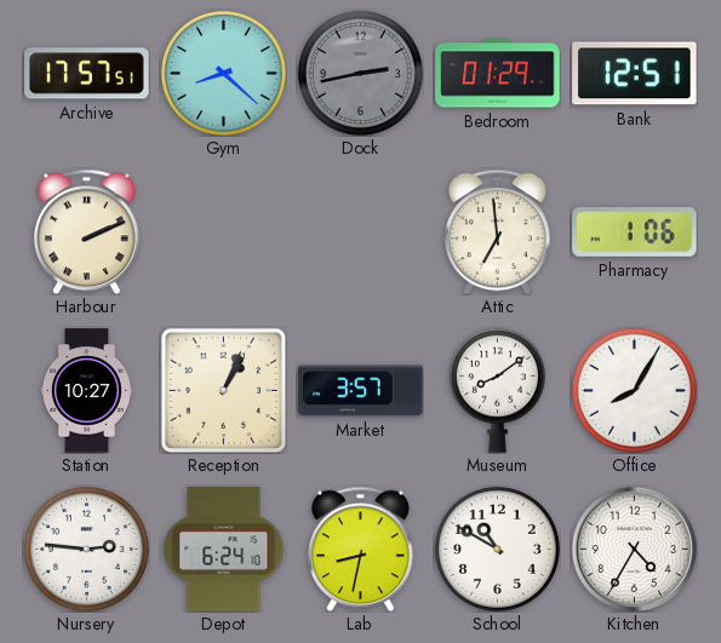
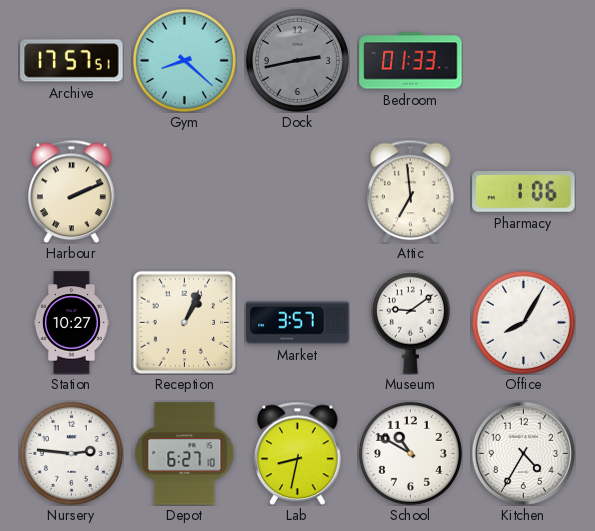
Bedroom: 01:29 -> 01:33
Bank: 12:51 -> none
Museum: 8:09 -> 9:09
Depot: 6:24 -> 6:27
